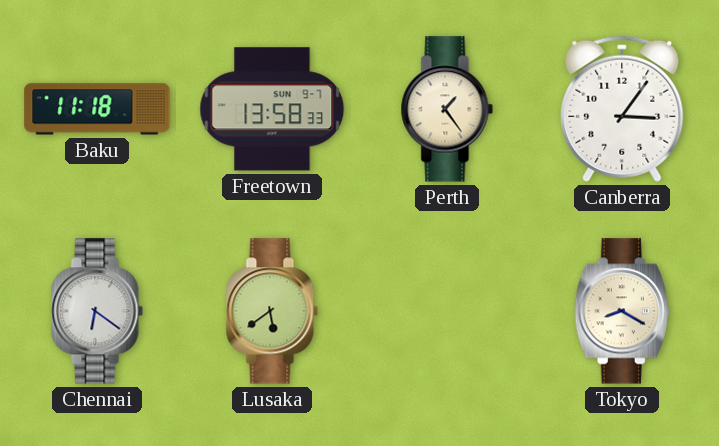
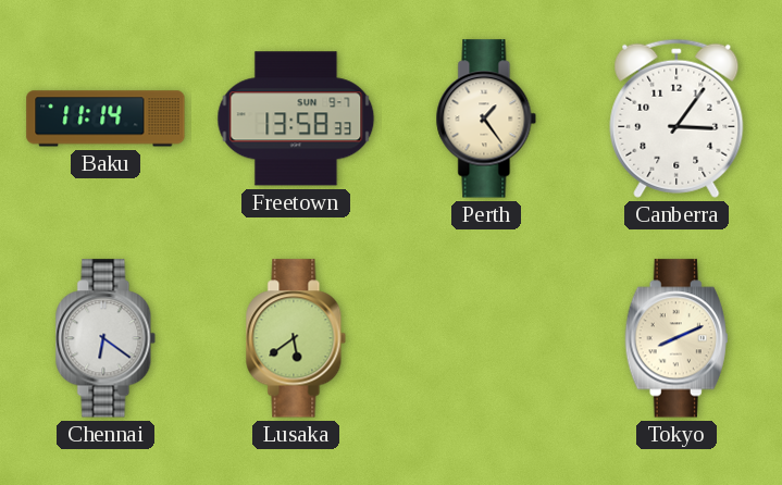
Baku: 11:18 -> 11:14
Tokyo: 8:20 -> 8:11
